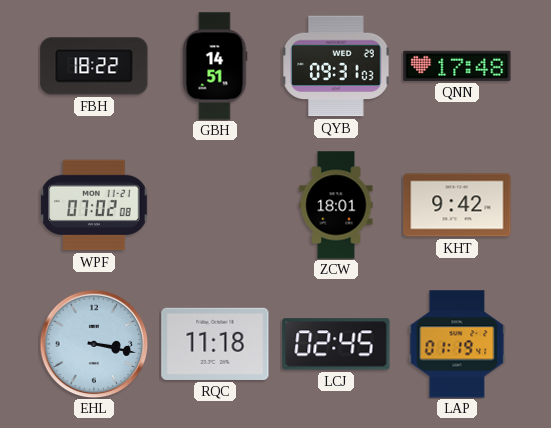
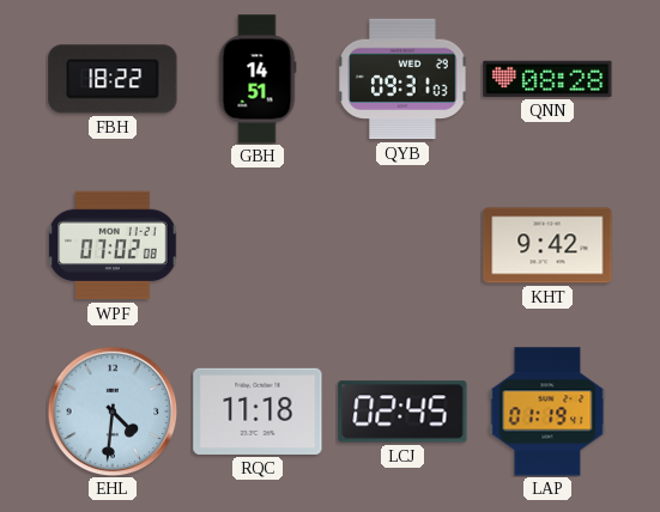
QNN: 17:48 -> 08:28
ZCW: 18:01 -> none
EHL: 3:17 -> 4:31
